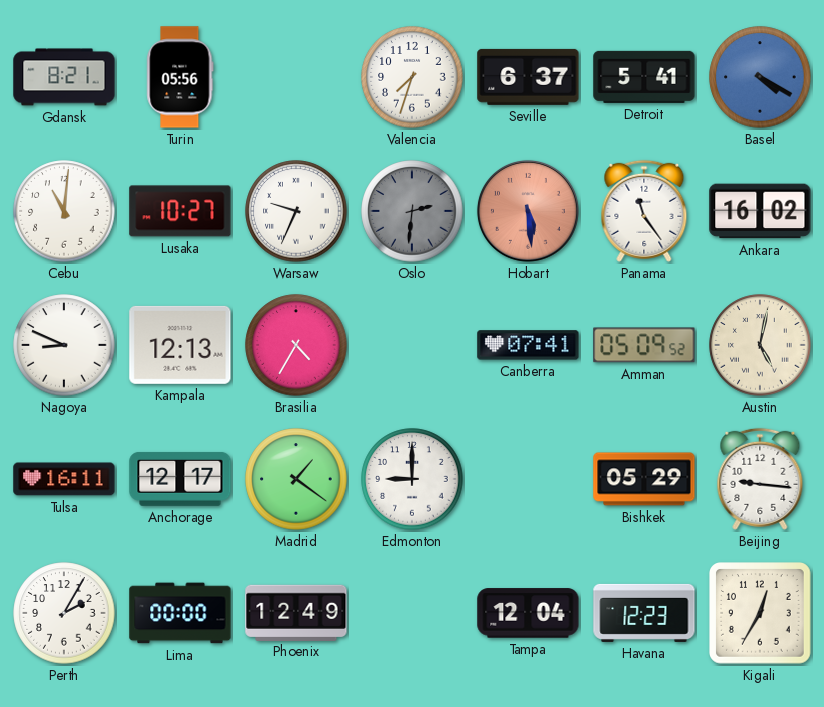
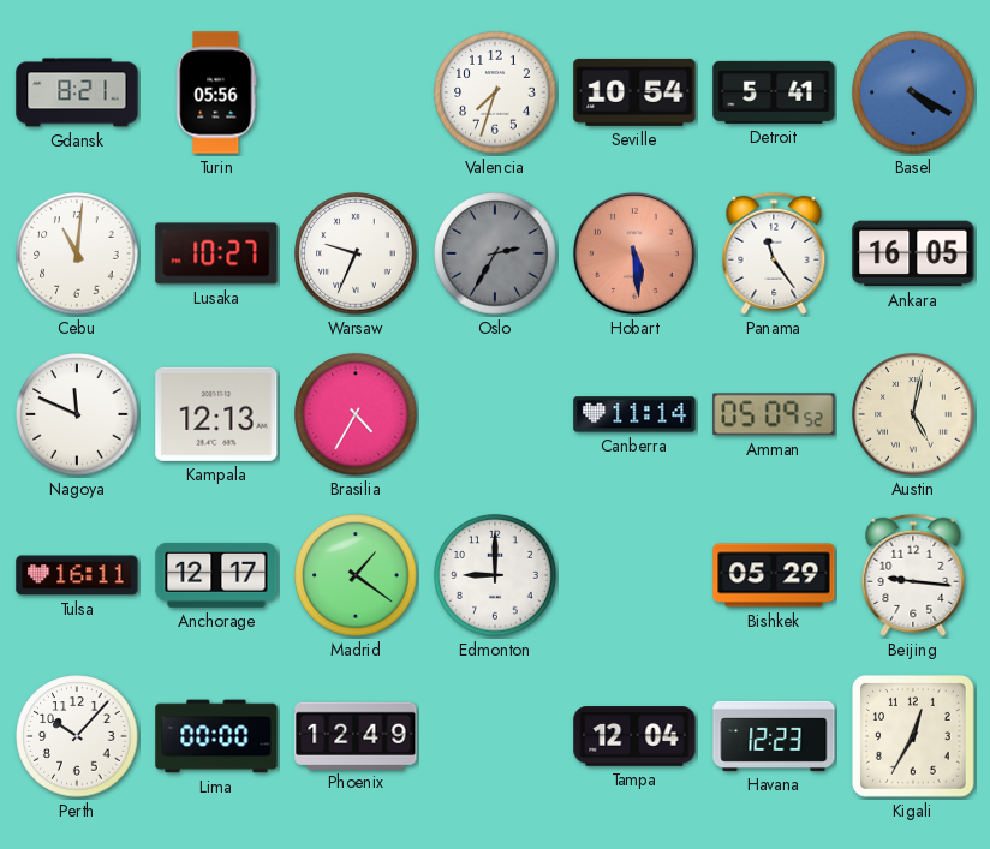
Seville: 6:37 -> 10:54
Oslo: 2:31 -> 2:35
Ankara: 16:02 -> 16:05
Nagoya: 8:49 -> 11:49
Canberra: 07:41 -> 11:14
Perth: 2:05 -> 10:07
